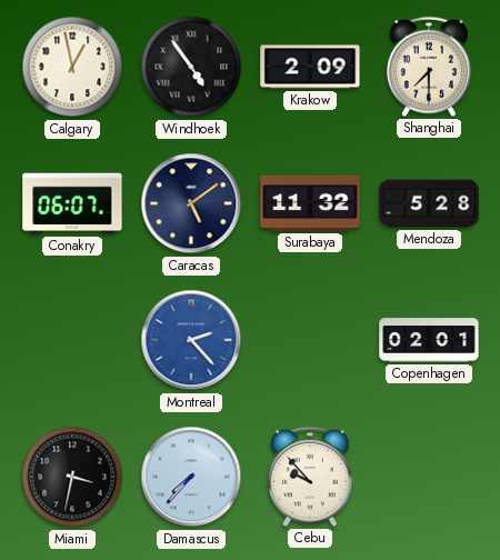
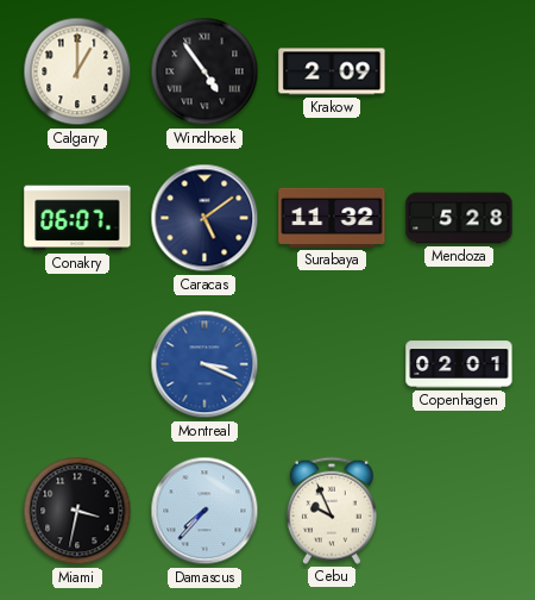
Calgary: 12:58 -> 1:00
Shanghai: 7:30 -> none
Montreal: 2:23 -> 3:19
Cebu: 9:53 -> 9:56
